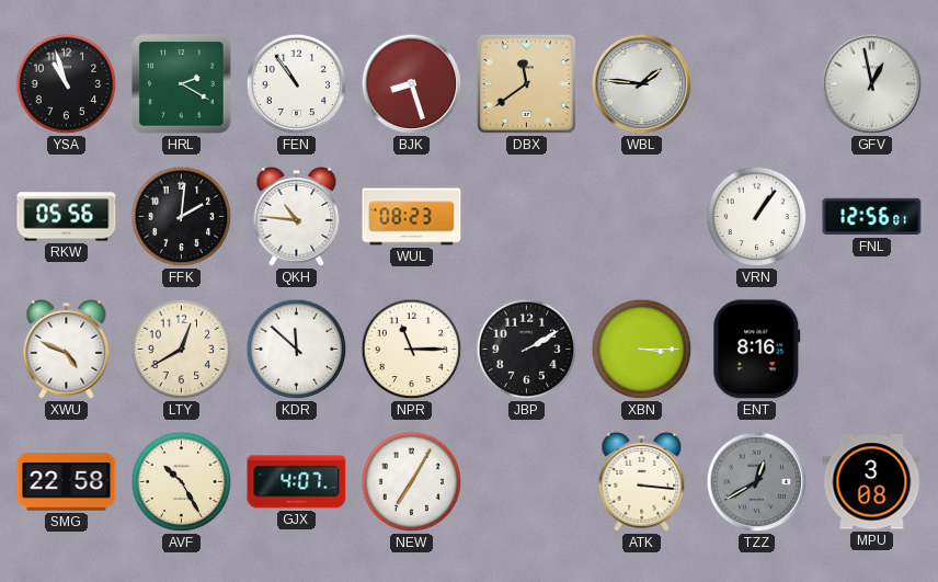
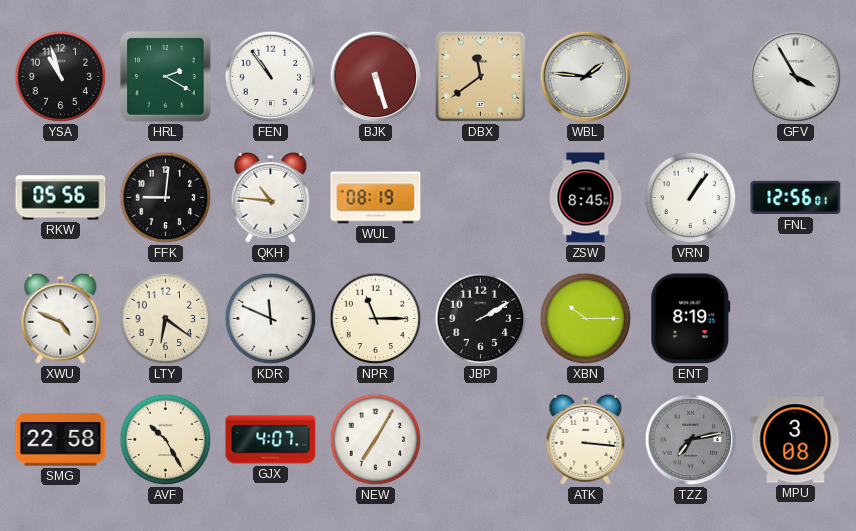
BJK: 8:27 -> 5:27
GFV: 12:58 -> 3:55
FFK: 2:01 -> 9:01
WUL: 08:23 -> 08:19
ZSW: none -> 8:45
LTY: 12:40 -> 6:21
KDR: 11:52 -> 11:49
XBN: 3:15 -> 10:15
ENT: 8:16 -> 8:19
TZZ: 12:40 -> 7:13
